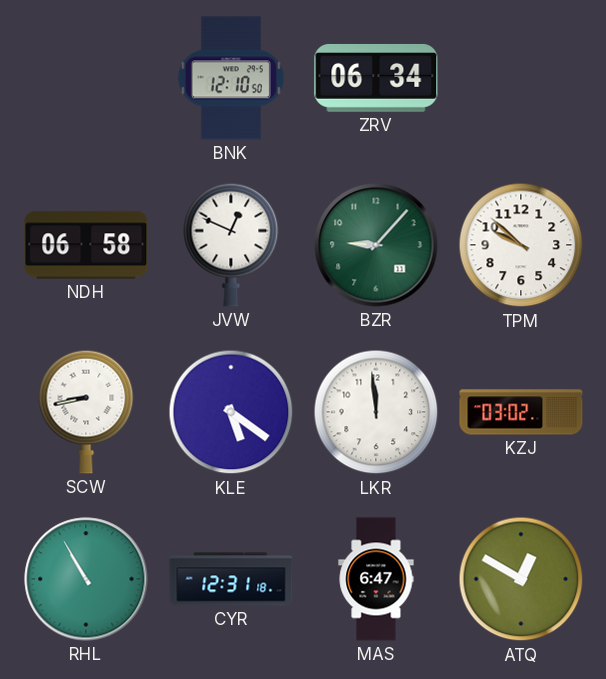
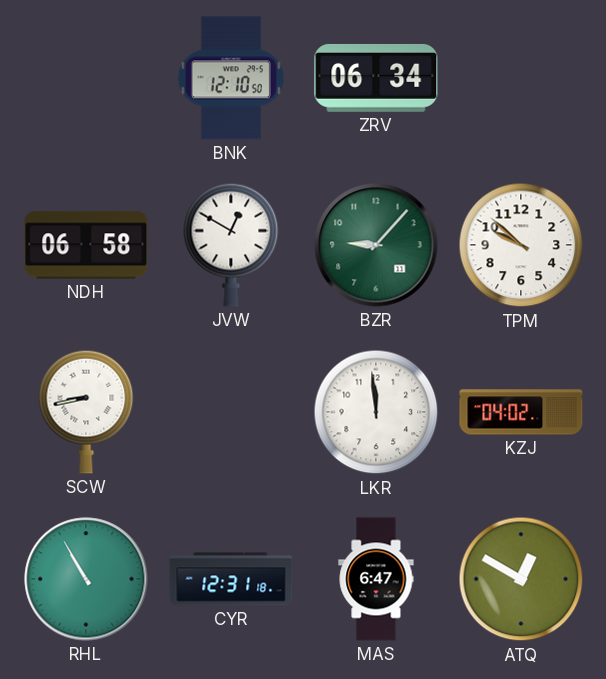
JVW: 12:49 -> 12:50
KLE: 5:21 -> none
KZJ: 03:02 -> 04:02
